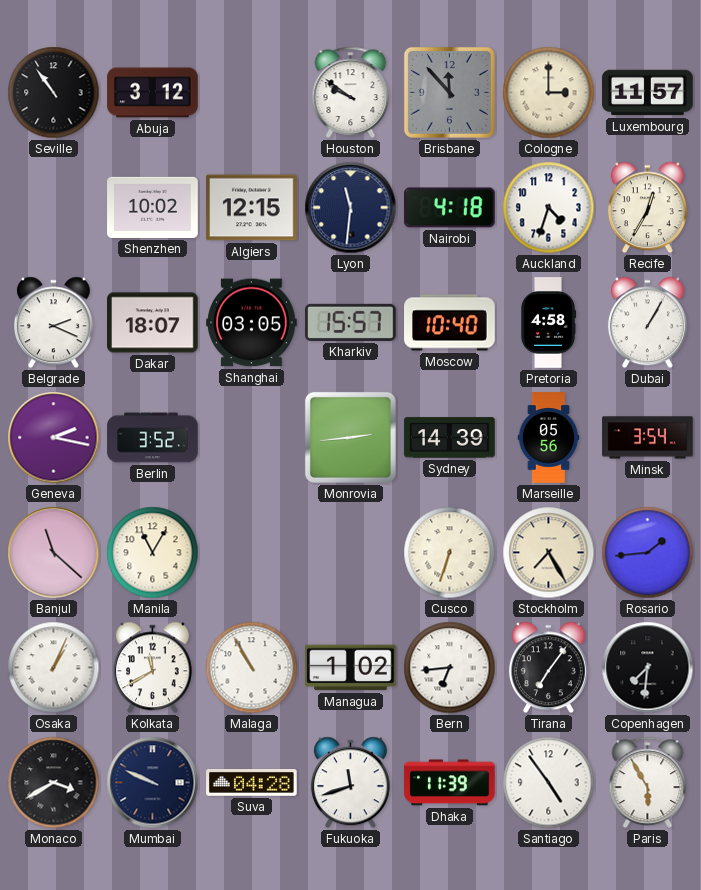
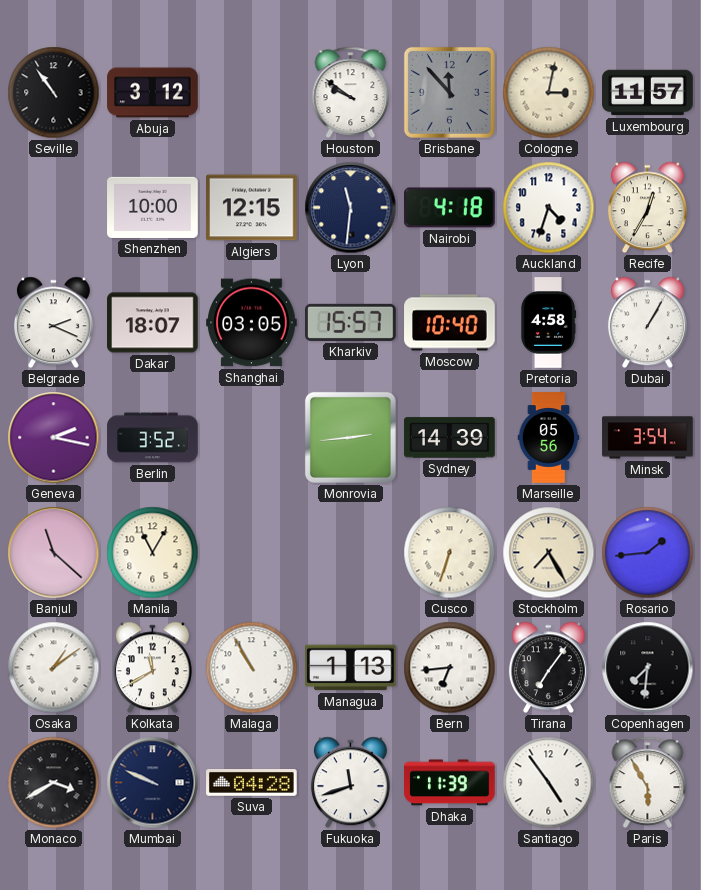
Cologne: 3:00 -> 3:02
Shenzhen: 10:02 -> 10:00
Osaka: 1:04 -> 1:09
Managua: 1:02 -> 1:13
